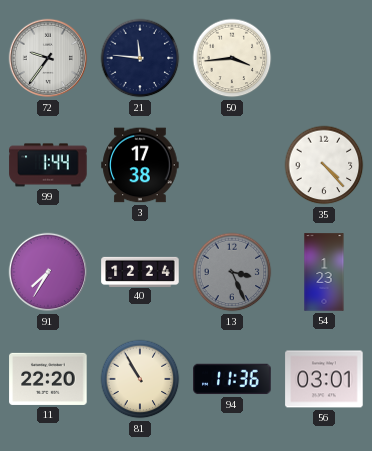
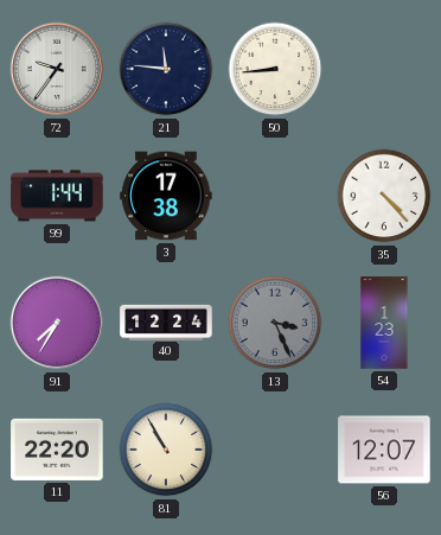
50: 3:44 -> 8:44
94: 11:36 -> none
56: 03:01 -> 12:07
